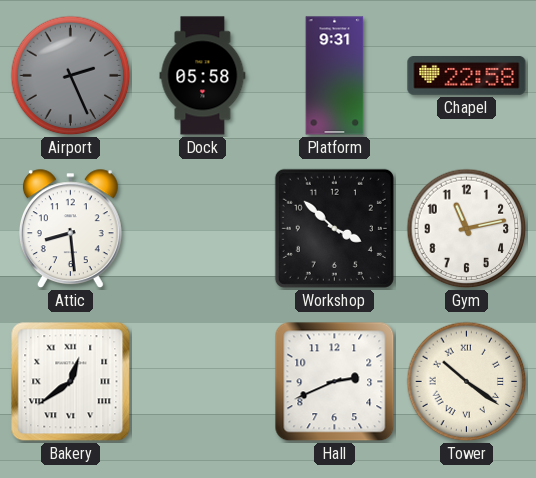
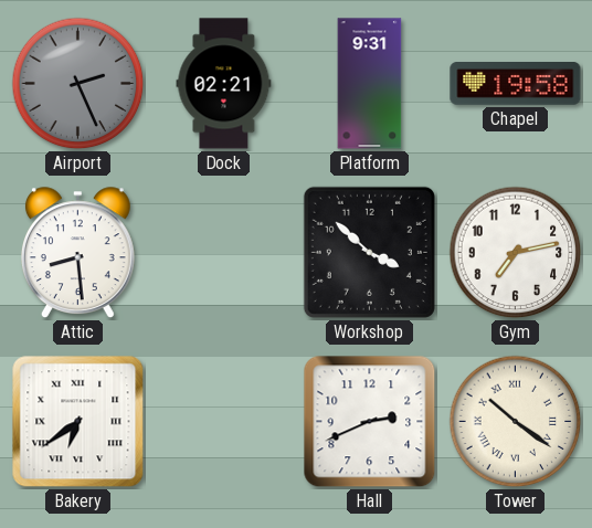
Dock: 05:58 -> 02:21
Chapel: 22:58 -> 19:58
Gym: 11:13 -> 7:13
Bakery: 12:39 -> 6:39
